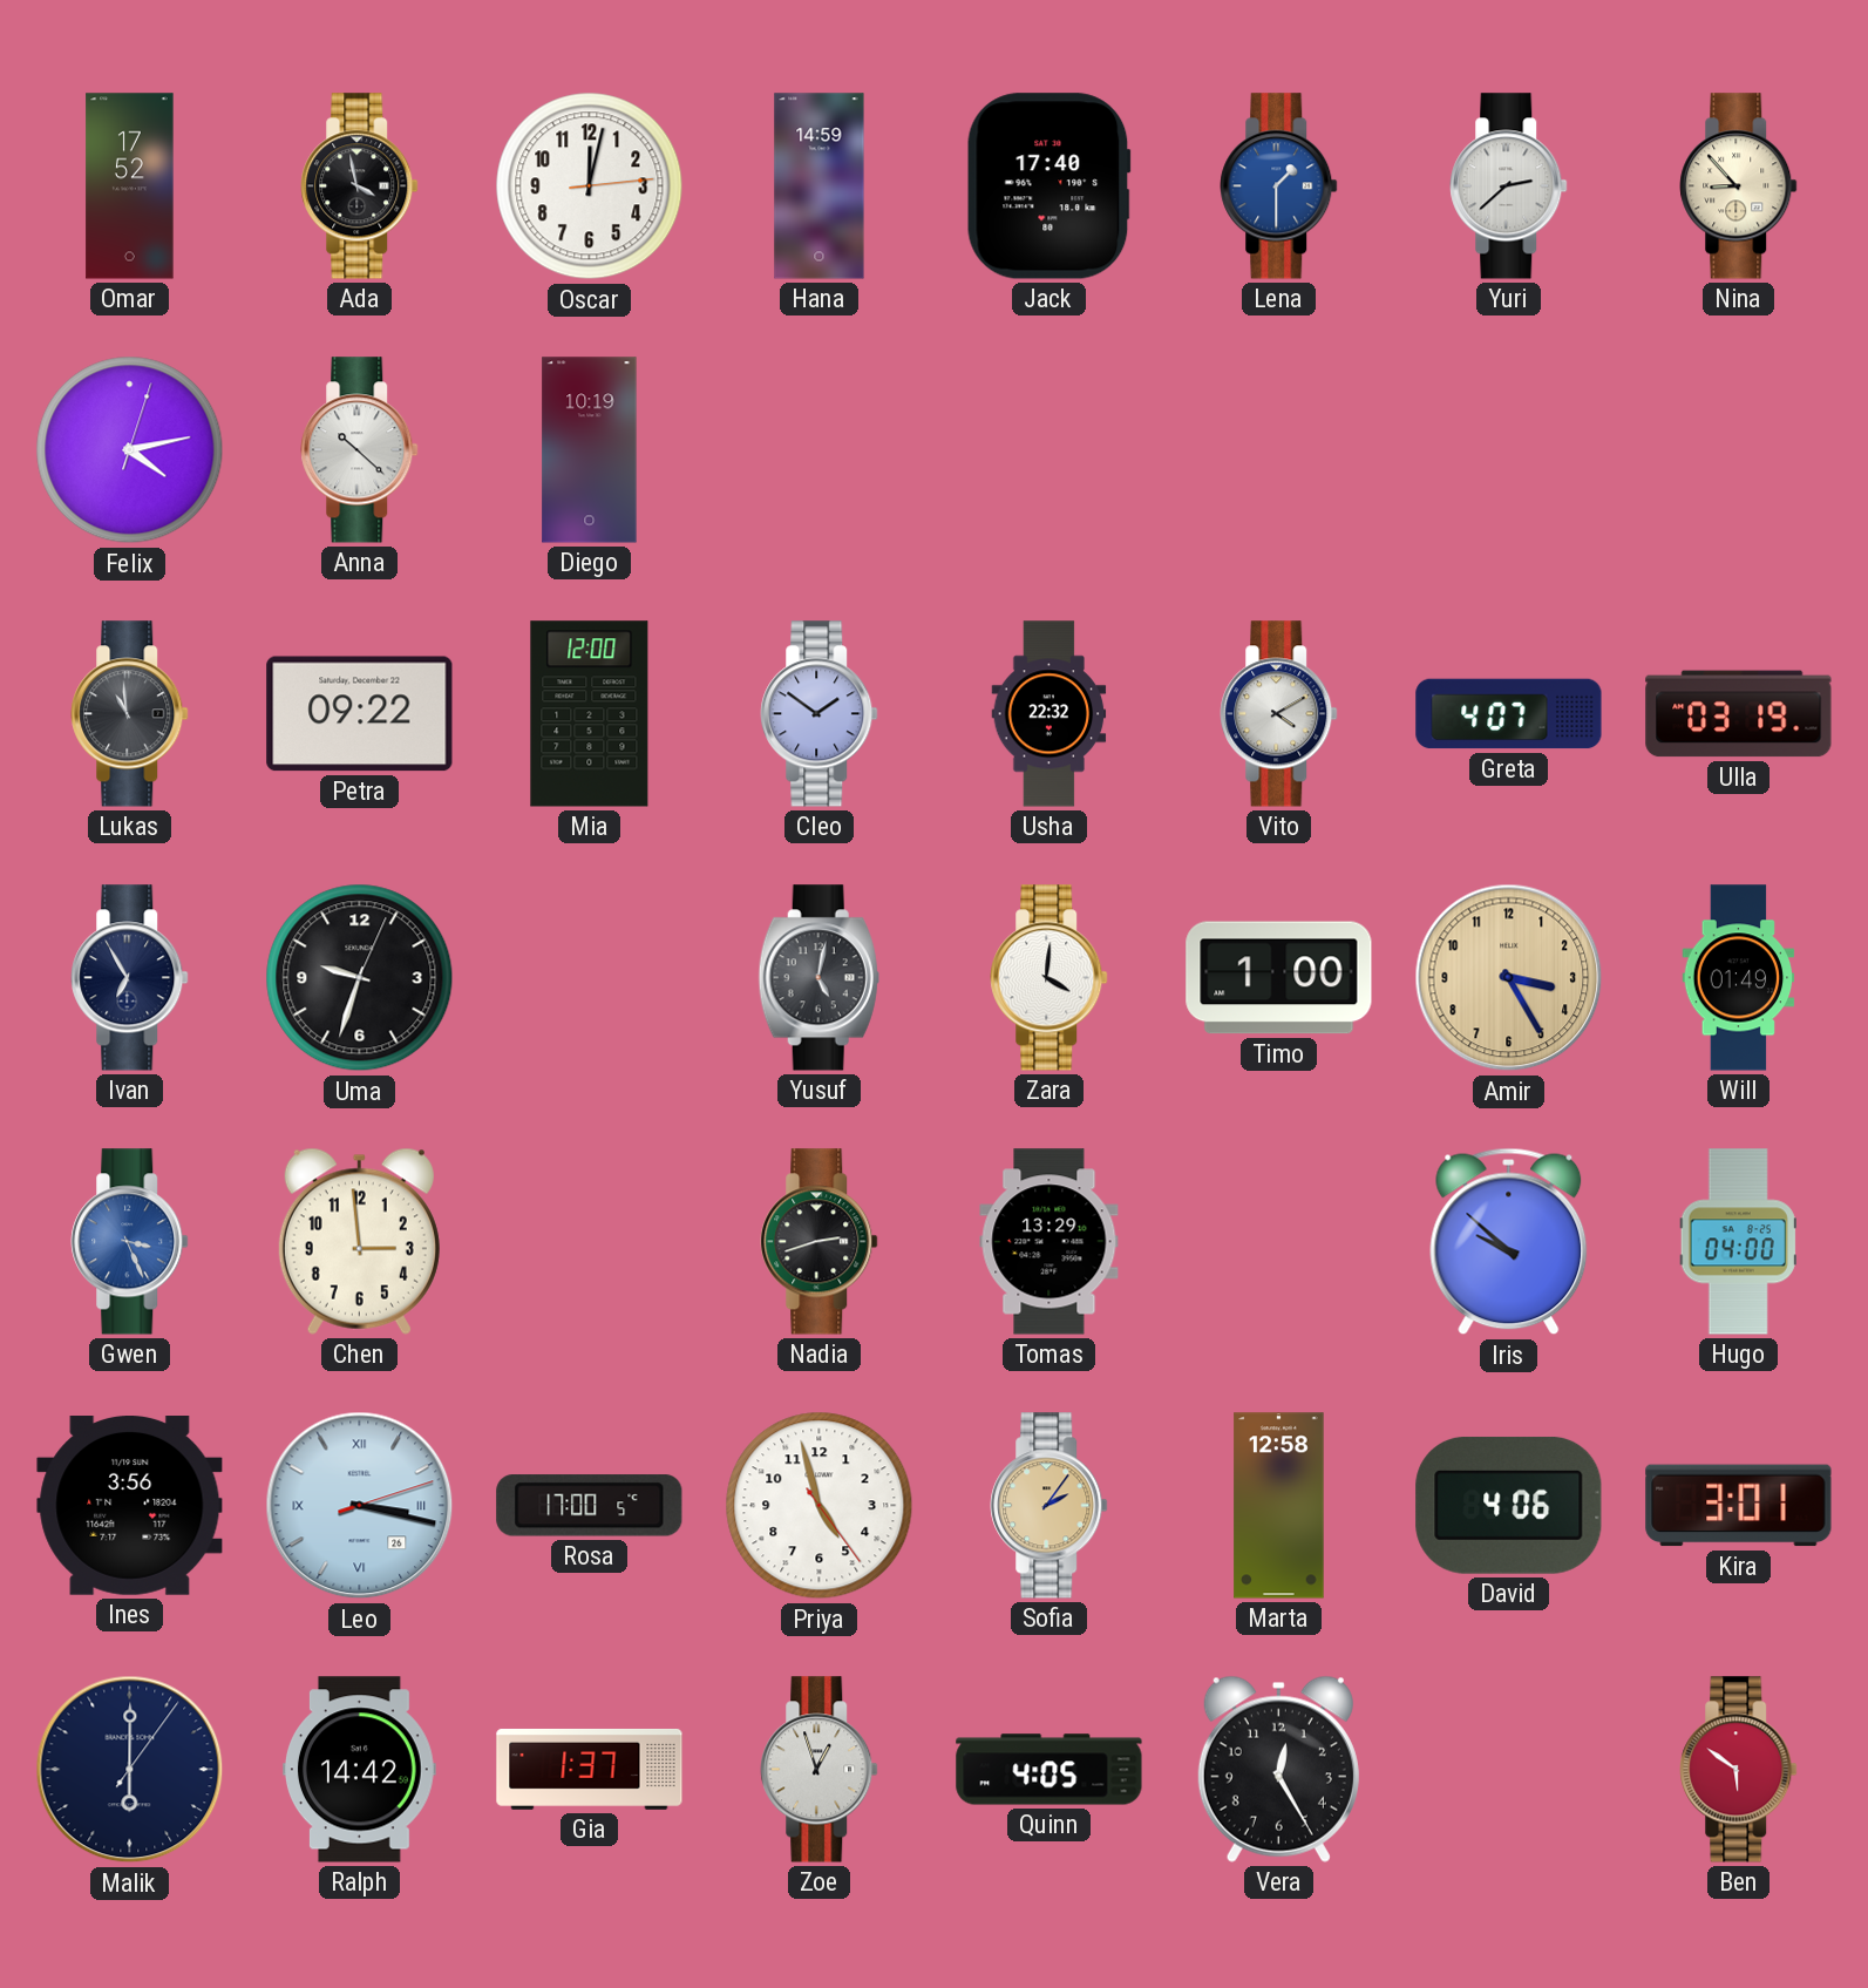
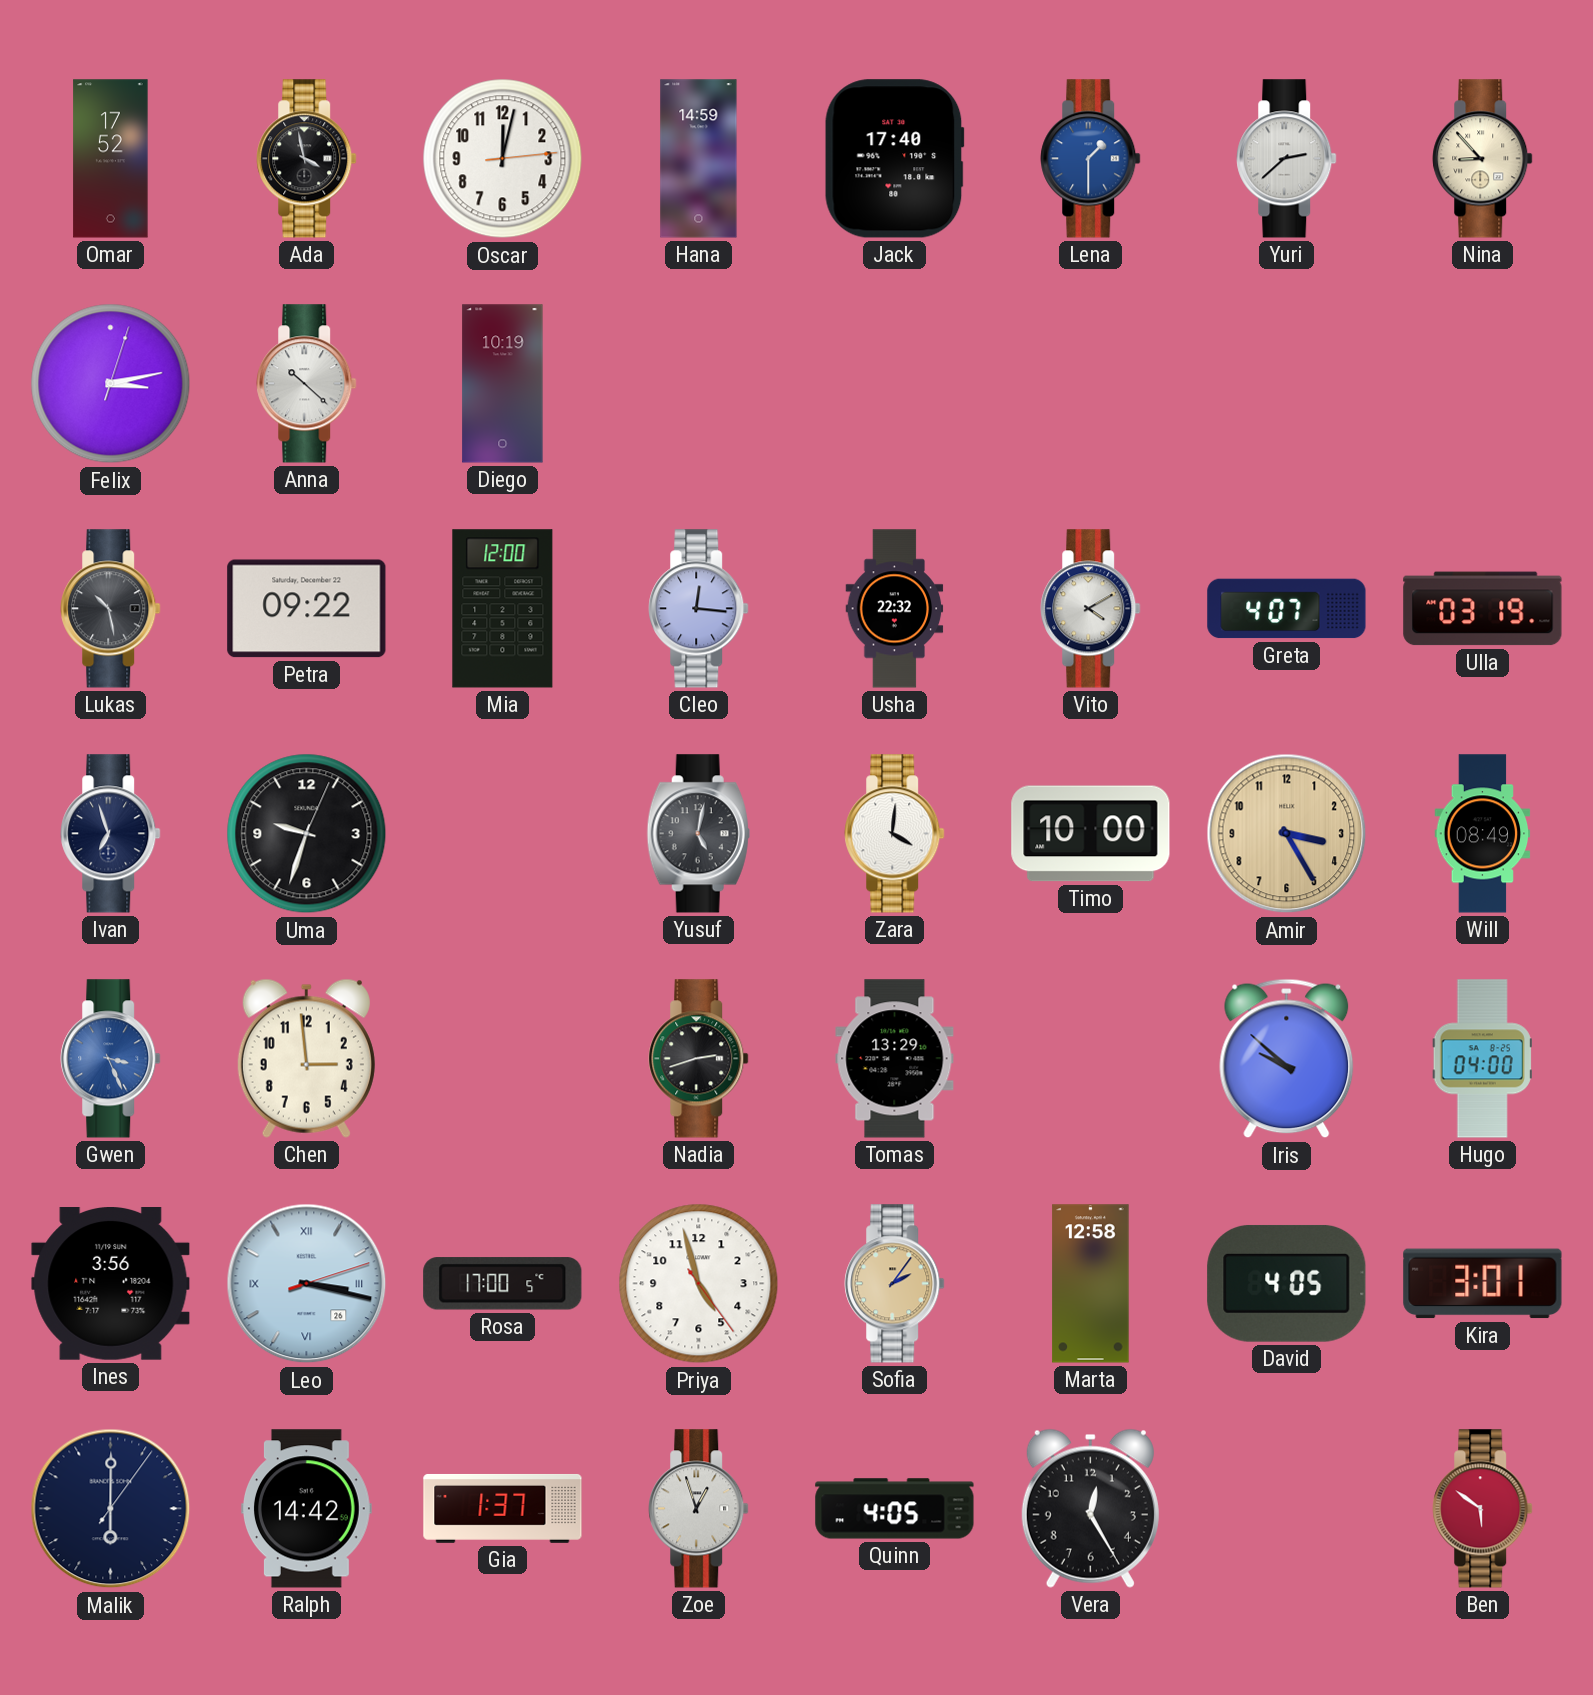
Felix: 4:13 -> 3:13
Lukas: 10:59 -> 10:28
Cleo: 1:51 -> 12:16
Ivan: 6:55 -> 6:57
Timo: 1:00 -> 10:00
Will: 01:49 -> 08:49
David: 4:06 -> 4:05
